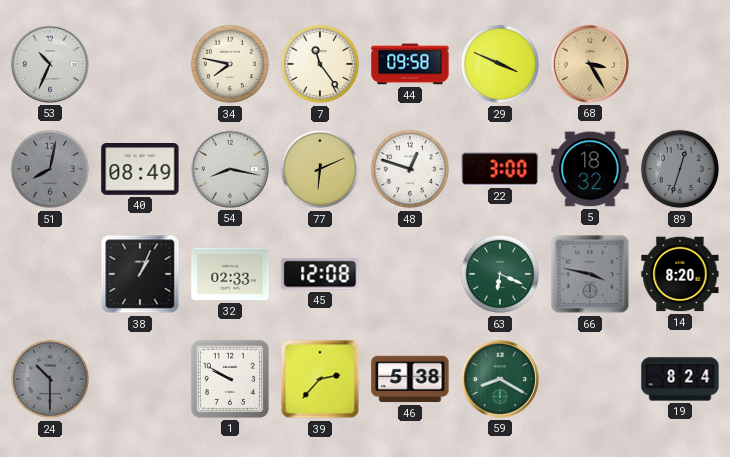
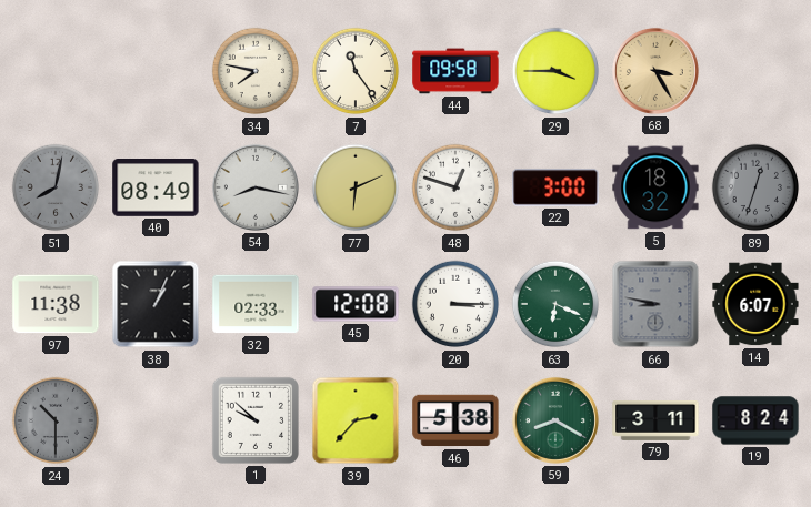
53: 10:34 -> none
29: 3:49 -> 3:45
97: none -> 11:38
20: none -> 3:15
66: 3:47 -> 8:47
14: 8:20 -> 6:07
1: 9:50 -> 9:52
79: none -> 3:11
